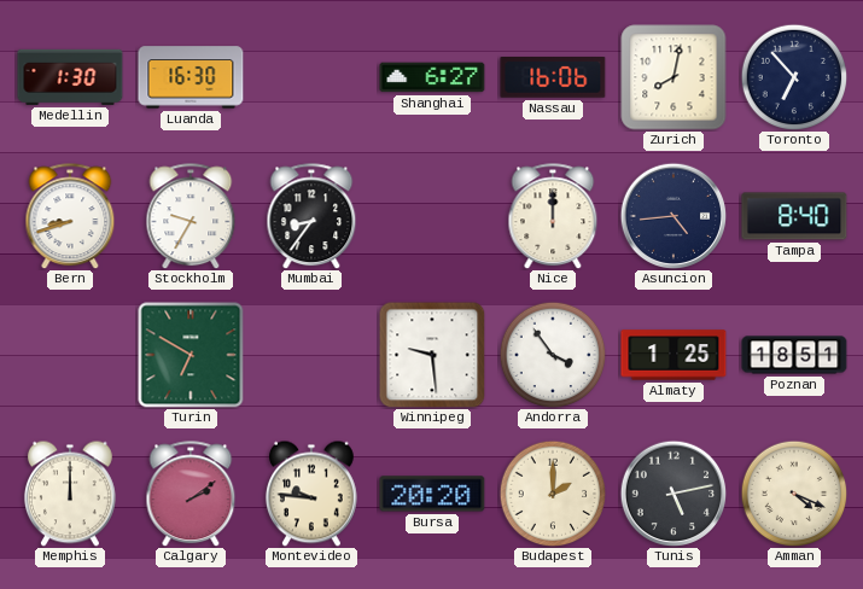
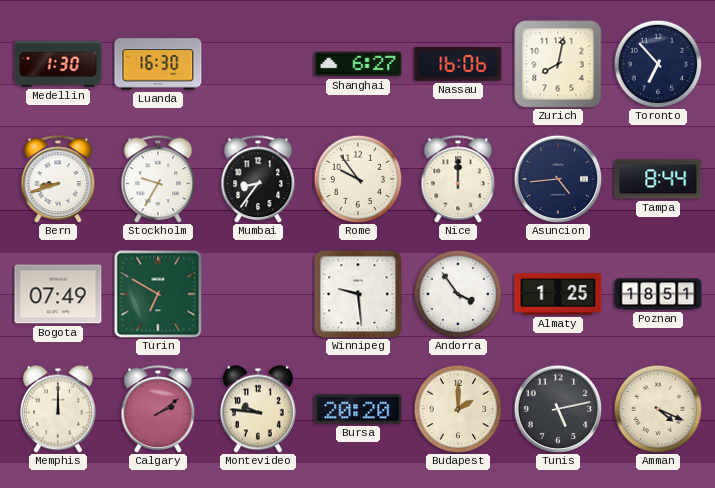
Rome: none -> 9:54
Tampa: 8:40 -> 8:44
Bogota: none -> 07:49
